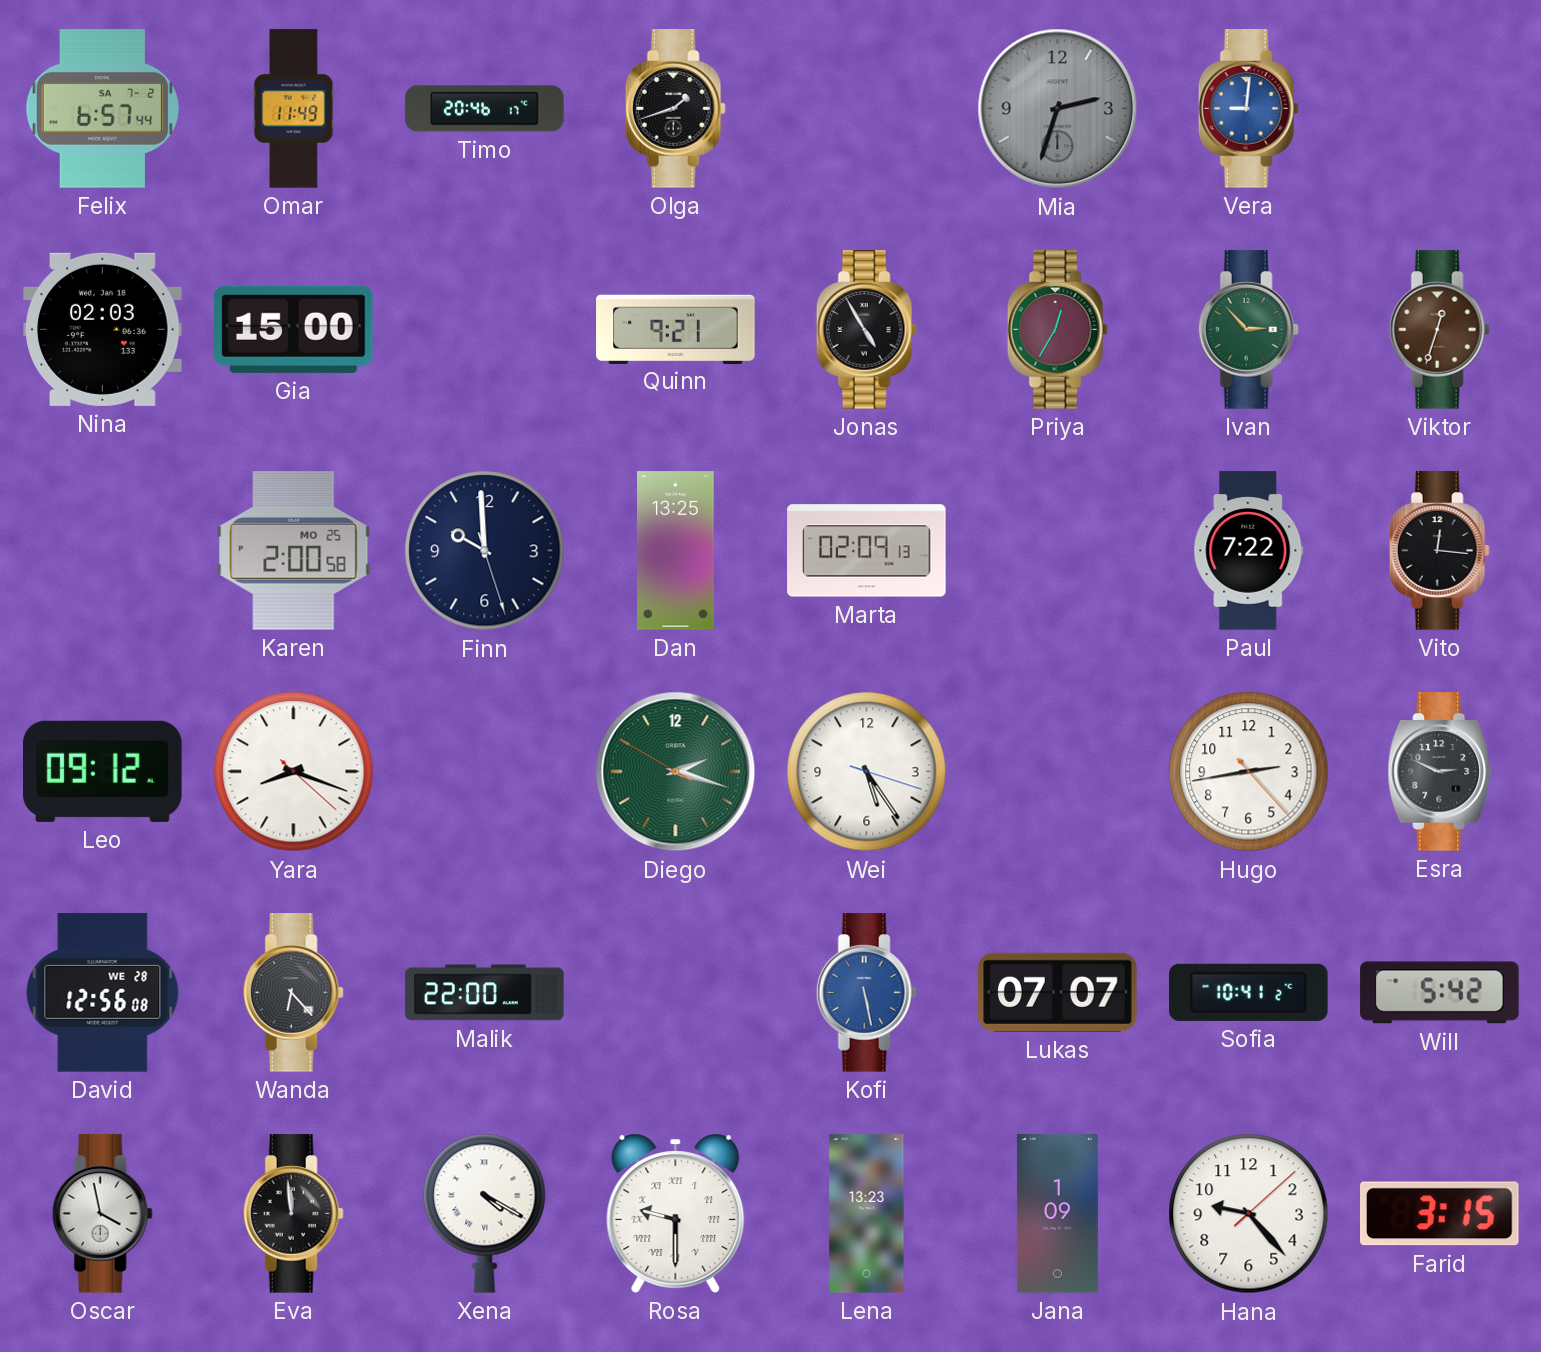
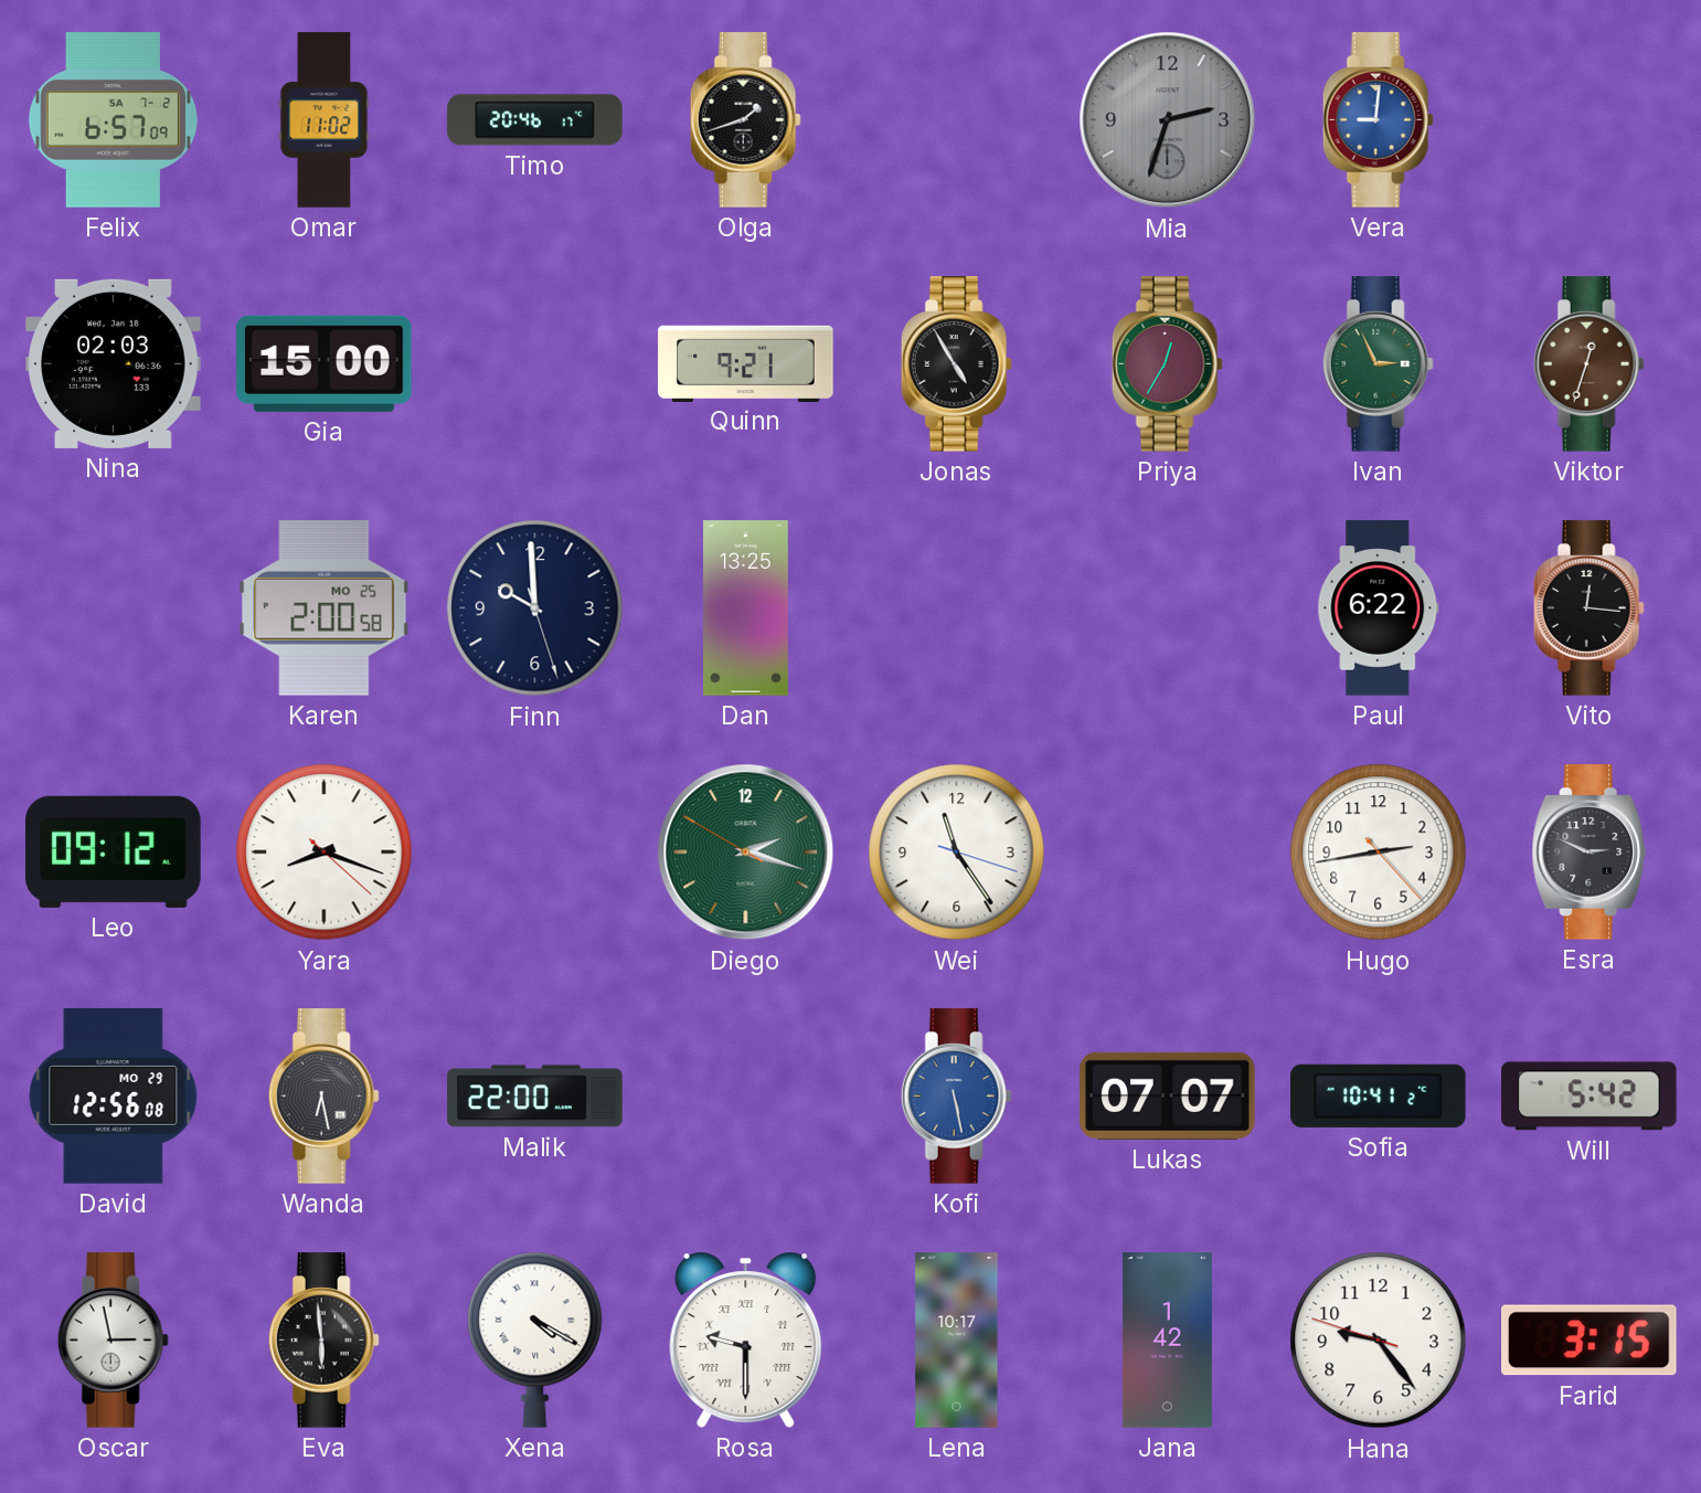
Felix: 6:57:44 -> 6:57:09
Omar: 11:49 -> 11:02
Ivan: 2:53 -> 2:56
Marta: 02:09 -> none
Paul: 7:22 -> 6:22
Wei: 5:24 -> 11:24
David date: WE 28 -> MO 29
Wanda: 6:23 -> 6:28
Oscar: 3:58 -> 2:58
Eva: 11:59 -> 5:59
Lena: 13:23 -> 10:17
Jana: 1:09 -> 1:42
Hana: 9:23:08 -> 9:23:48
